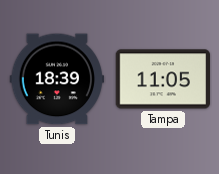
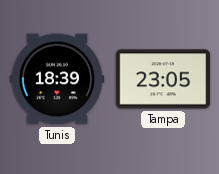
Tampa: 11:05 -> 23:05
